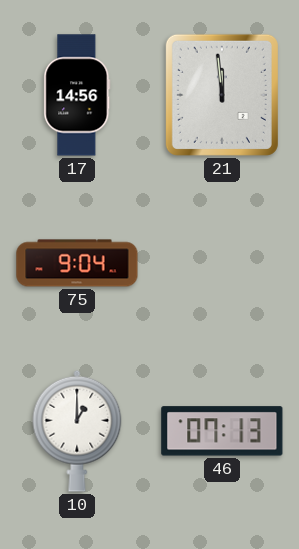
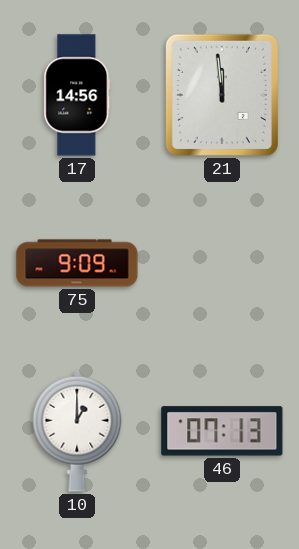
75: 9:04 -> 9:09
